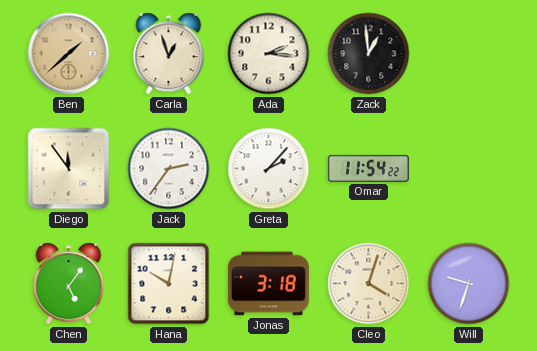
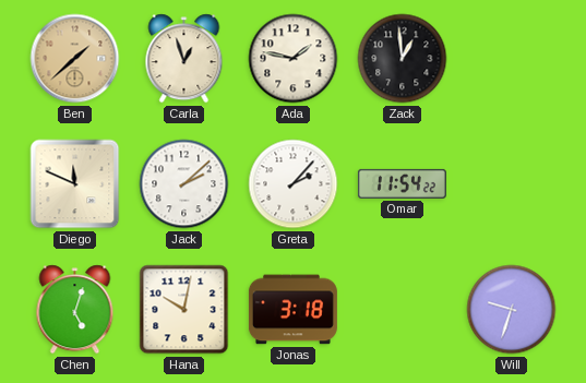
Ada: 2:16 -> 1:47
Diego: 11:54 -> 11:49
Jack: 2:36 -> 2:08
Chen: 5:06 -> 5:03
Cleo: 4:03 -> none
